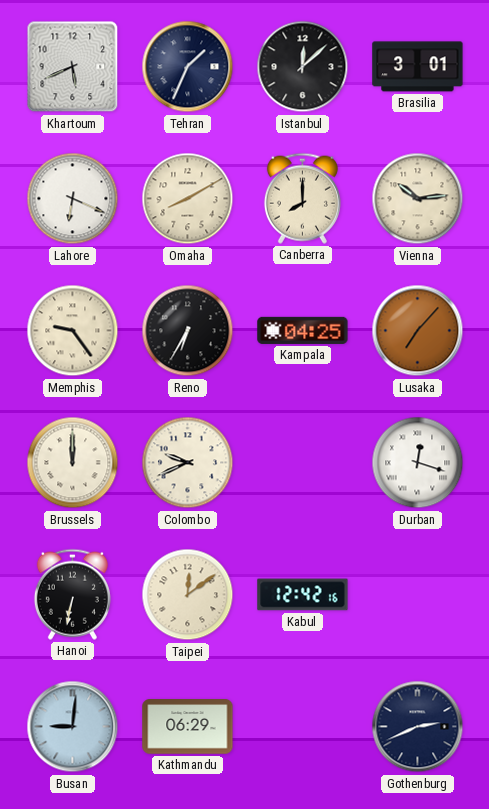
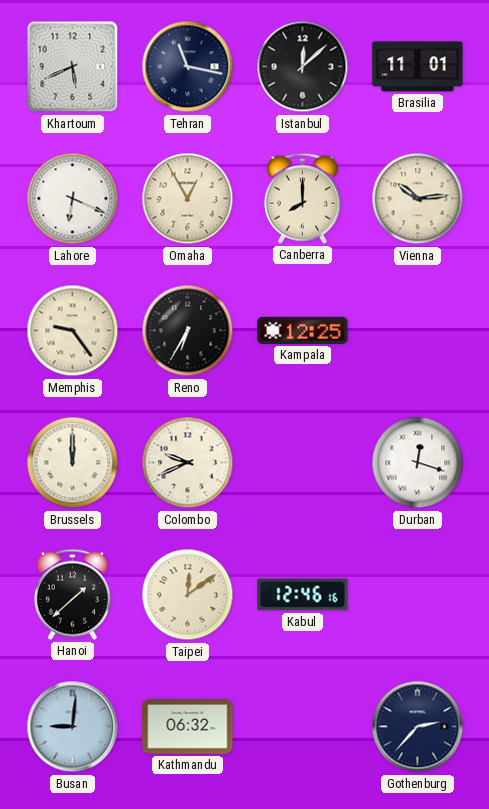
Tehran: 1:34 -> 11:17
Brasilia: 3:01 -> 11:01
Omaha: 8:10 -> 12:55
Kampala: 04:25 -> 12:25
Lusaka: 7:07 -> none
Hanoi: 6:32 -> 1:38
Kabul: 12:42 -> 12:46
Kathmandu: 06:29 -> 06:32
Gothenburg: 2:41 -> 2:37
